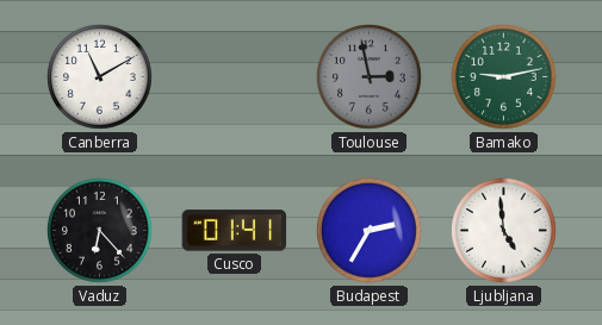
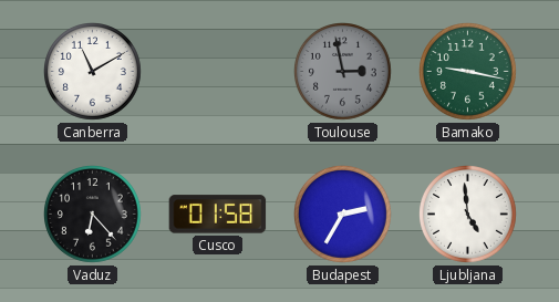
Bamako: 9:13 -> 9:17
Cusco: 01:41 -> 01:58
